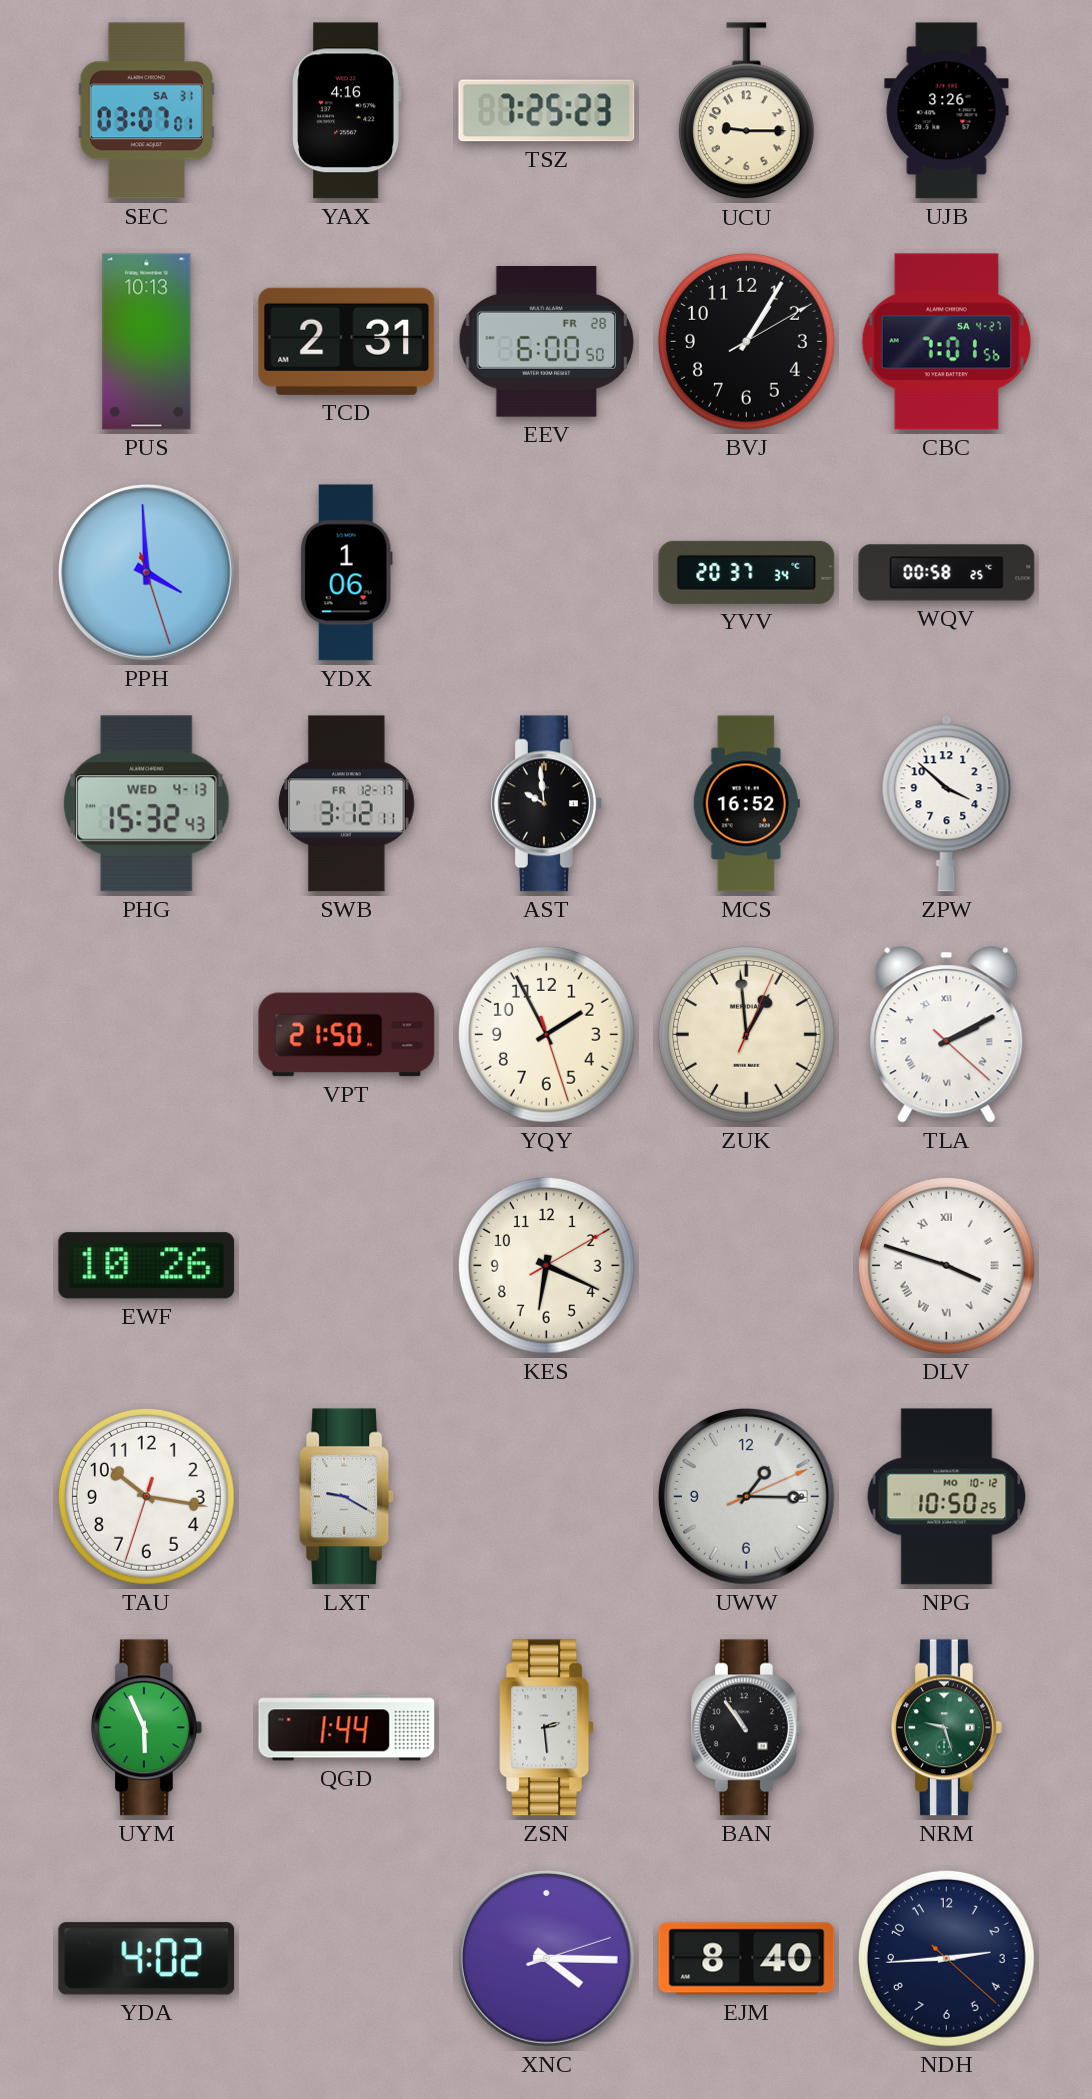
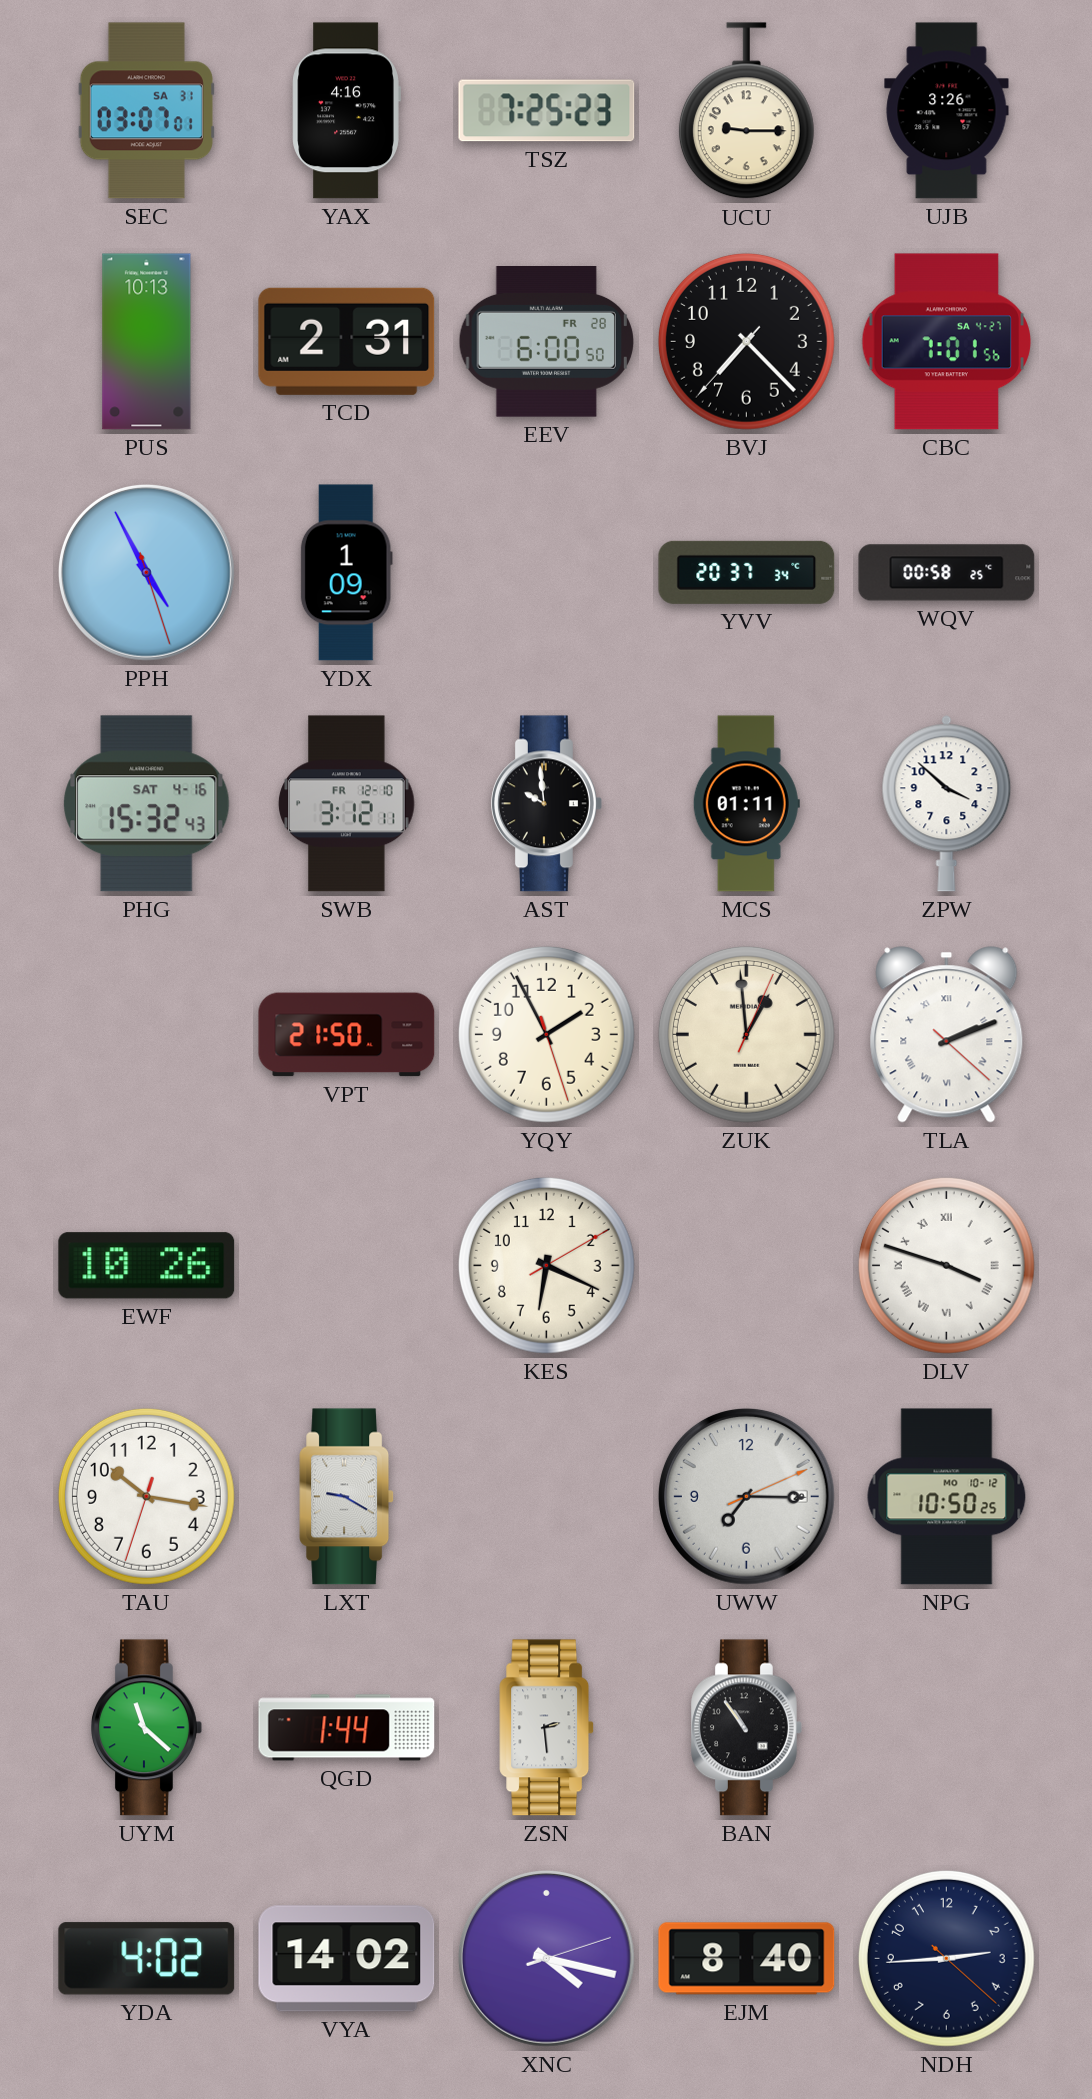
BVJ: 1:05 -> 7:22
PPH: 3:59 -> 4:55
YDX: 1:06 -> 1:09
PHG date: WED 4-13 -> SAT 4-16
SWB date: FR 12-17 -> FR 12-10
MCS: 16:52 -> 01:11
TLA: 2:10 -> 2:11
UWW: 1:15 -> 7:15
UYM: 5:56 -> 11:22
NRM: 9:27 -> none
VYA: none -> 14:02
XNC: 4:15 -> 4:17
